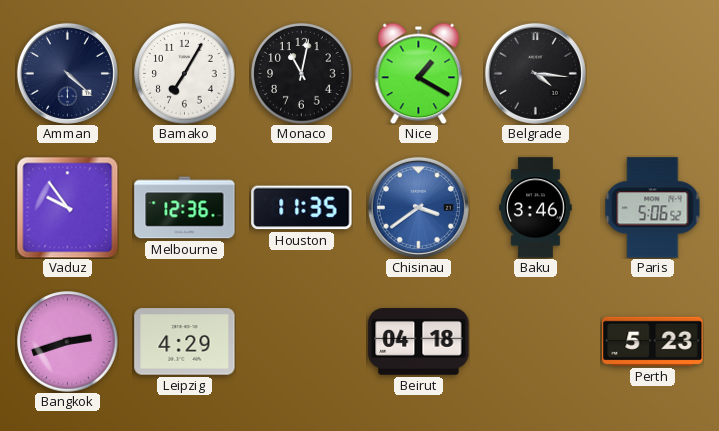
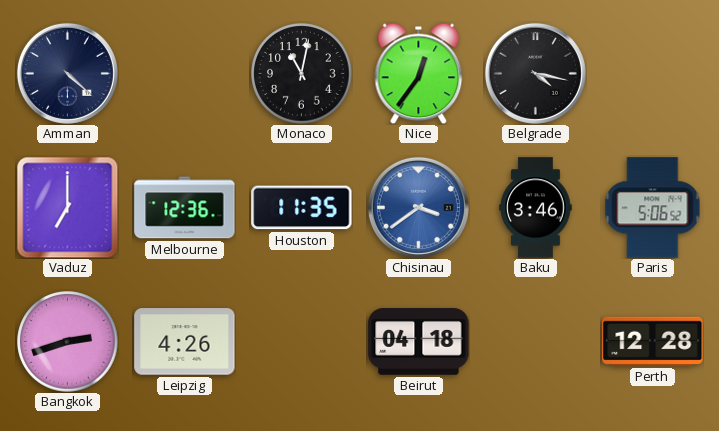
Bamako: 7:05 -> none
Nice: 1:20 -> 12:36
Belgrade: 4:16 -> 4:17
Vaduz: 9:54 -> 7:00
Leipzig: 4:29 -> 4:26
Perth: 5:23 -> 12:28
